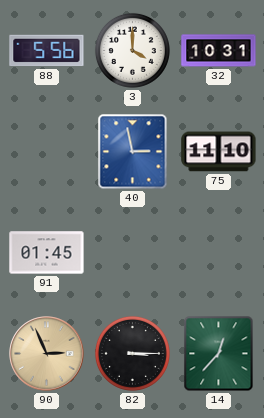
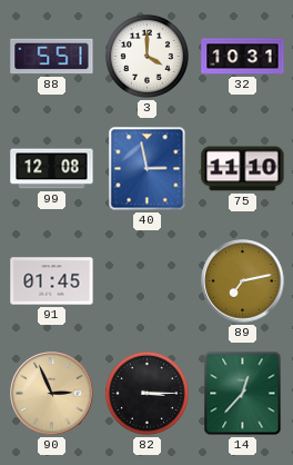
88: 5:56 -> 5:51
99: none -> 12:08
89: none -> 7:13
